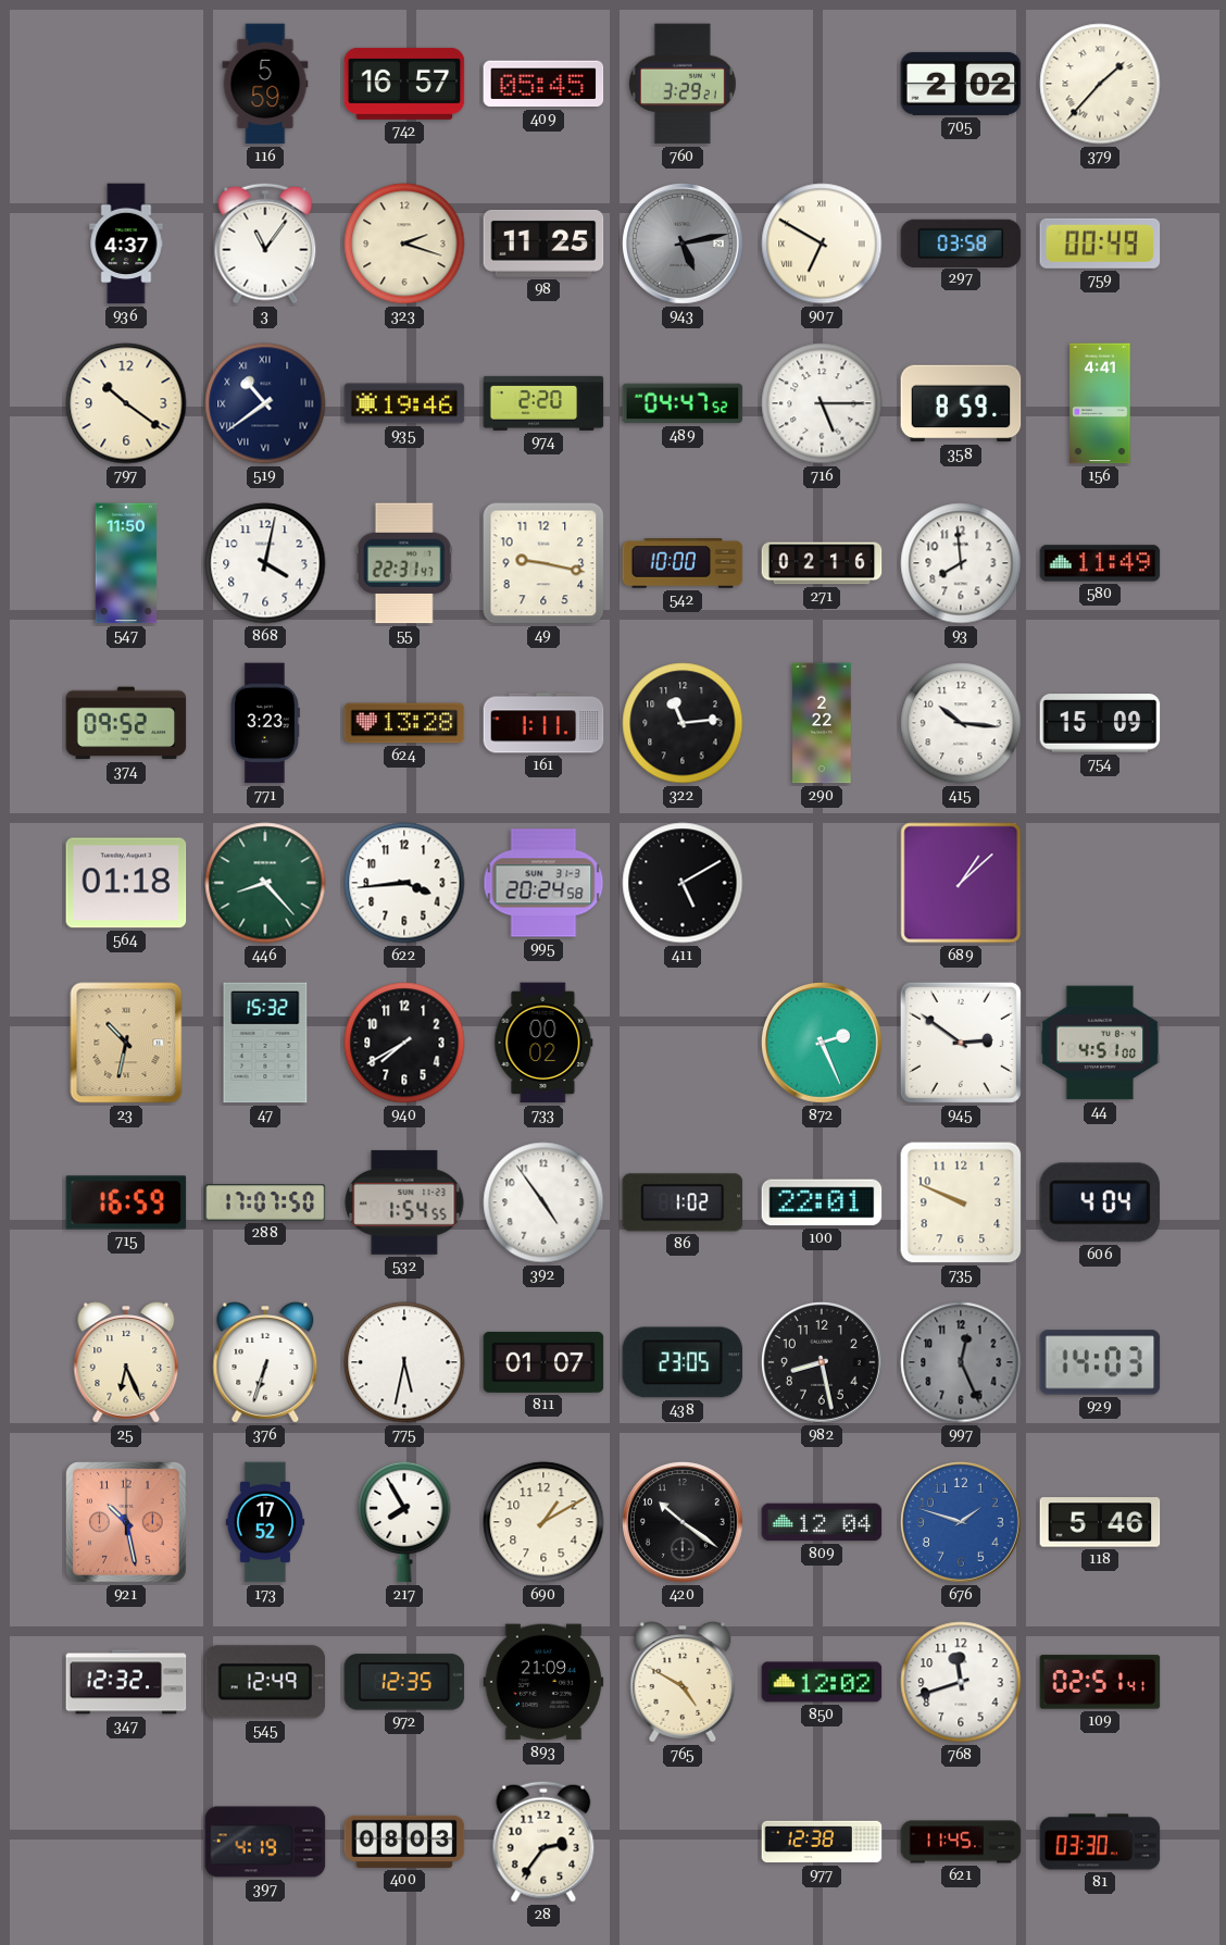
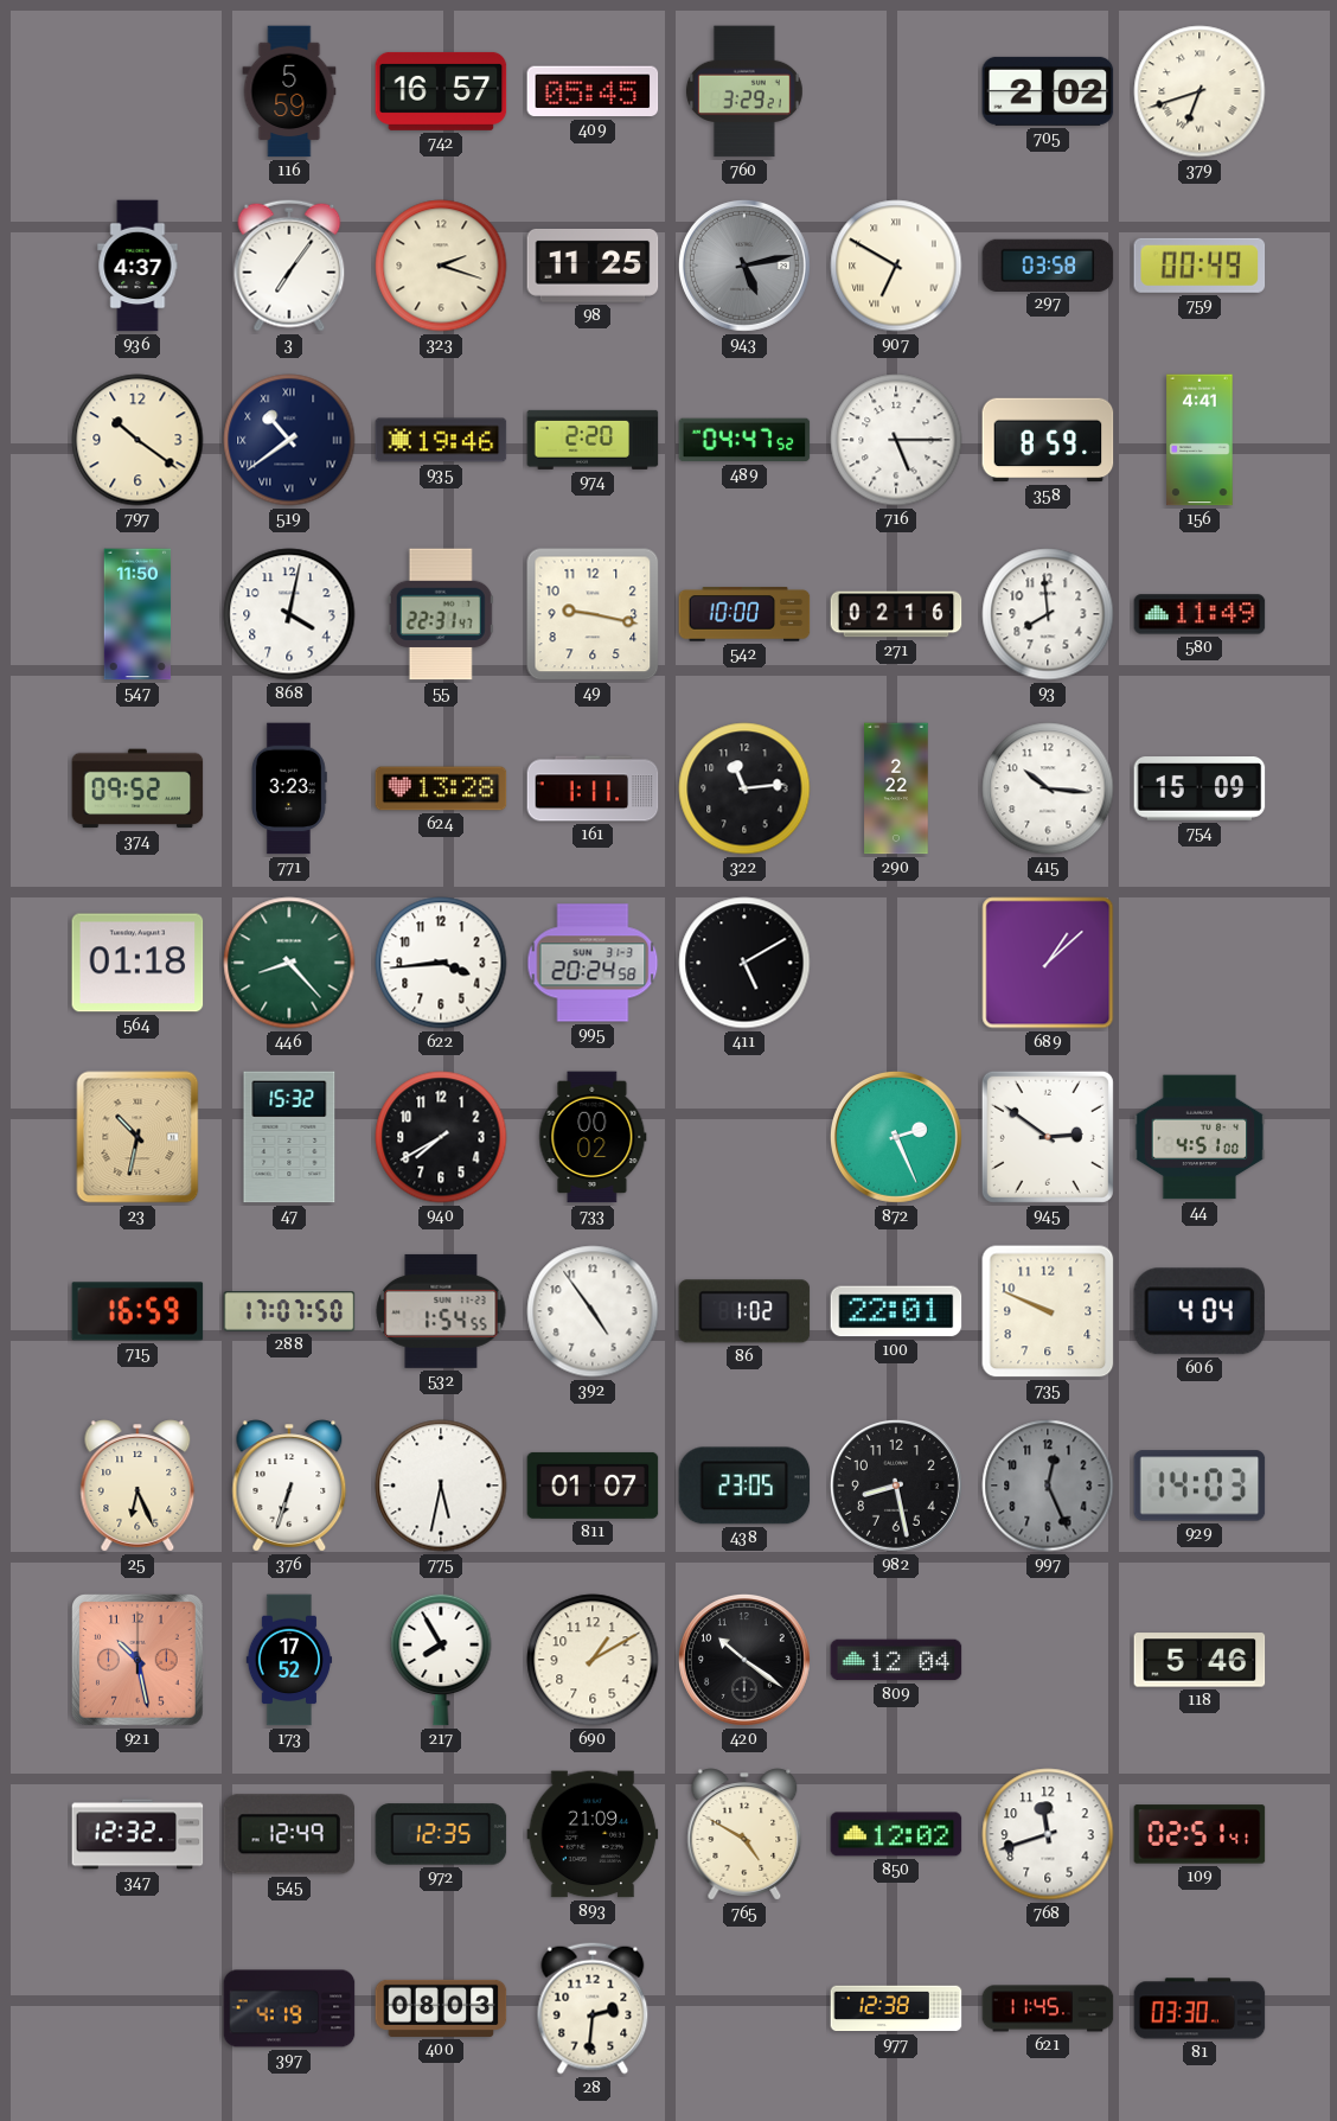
379: 1:37 -> 6:42
3: 11:06 -> 7:06
676: 1:48 -> none
28: 2:36 -> 2:31
